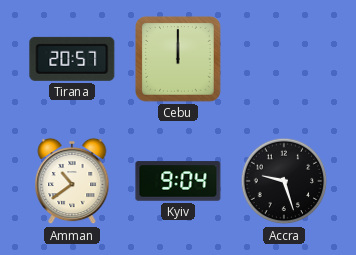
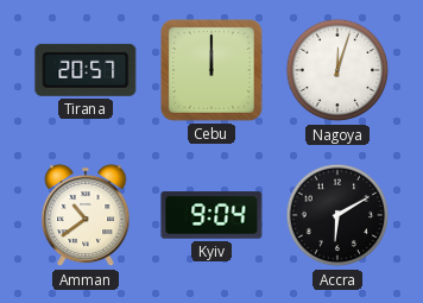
Nagoya: none -> 12:03
Accra: 9:27 -> 6:10
